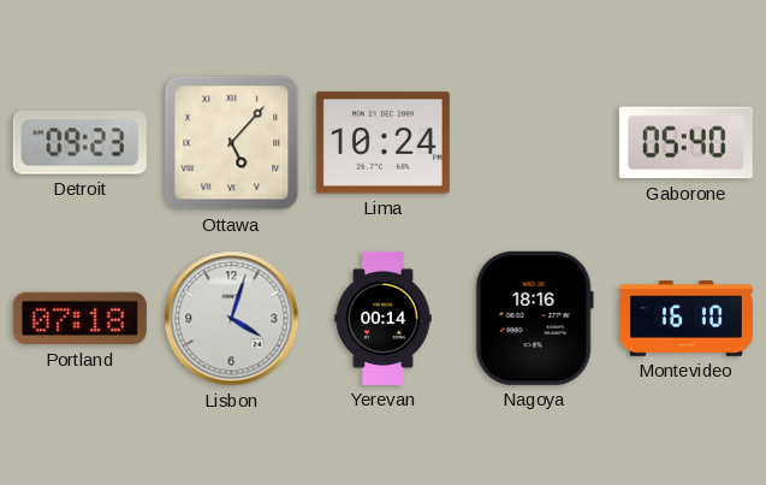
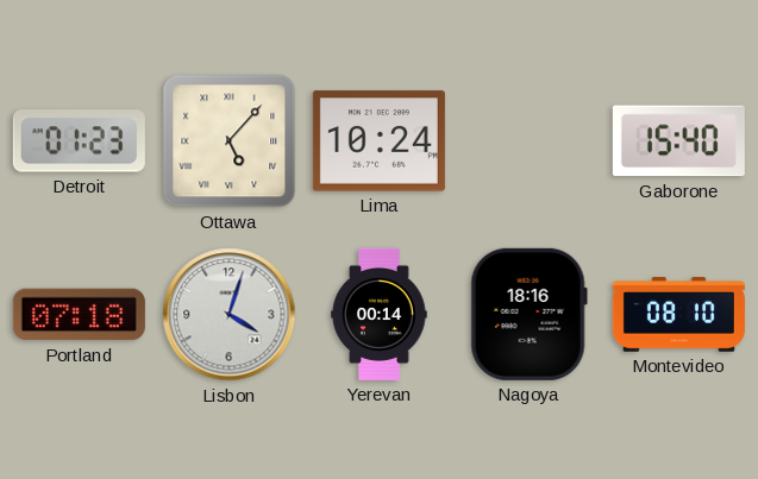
Detroit: 09:23 -> 01:23
Gaborone: 05:40 -> 15:40
Montevideo: 16:10 -> 08:10
